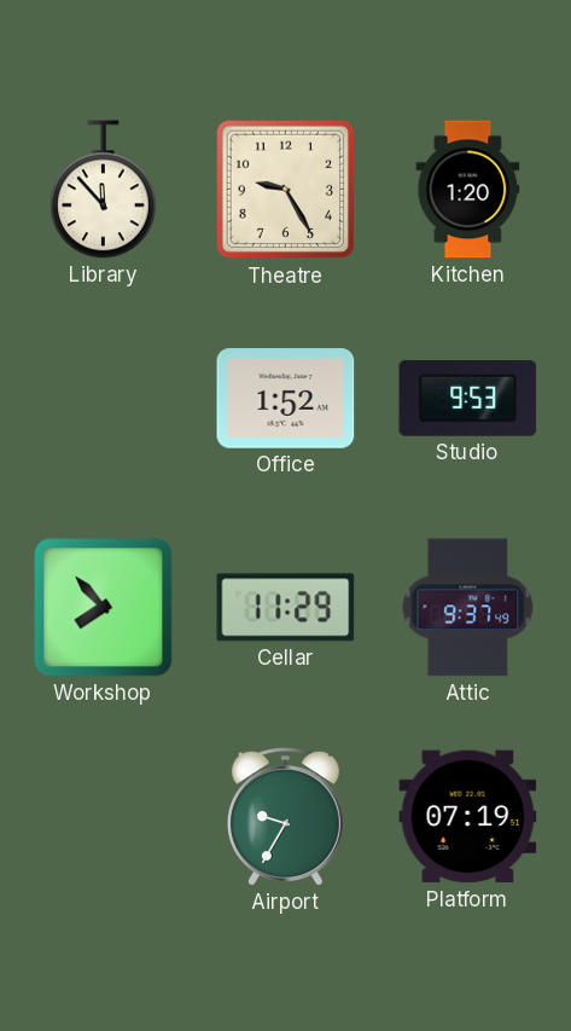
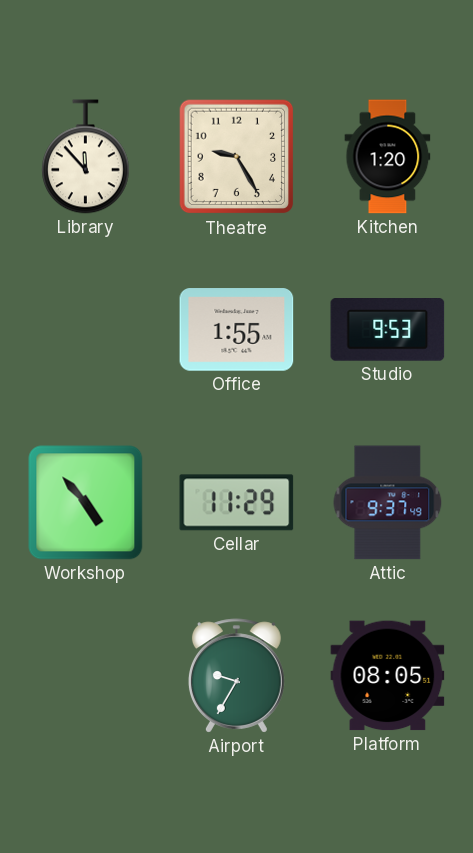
Office: 1:52 -> 1:55
Workshop: 7:53 -> 4:53
Platform: 07:19 -> 08:05
